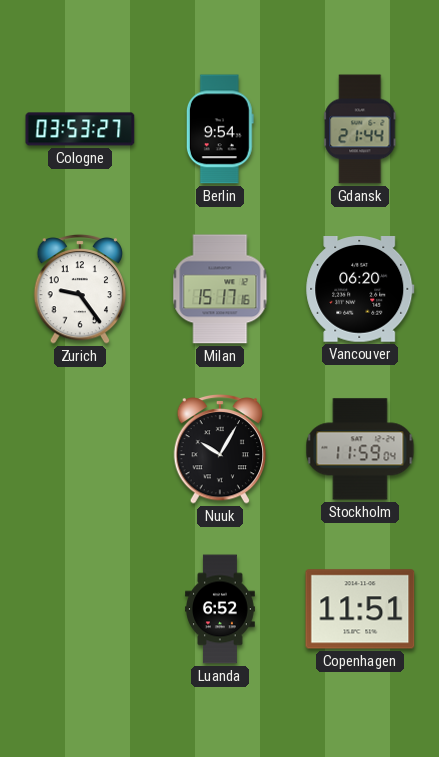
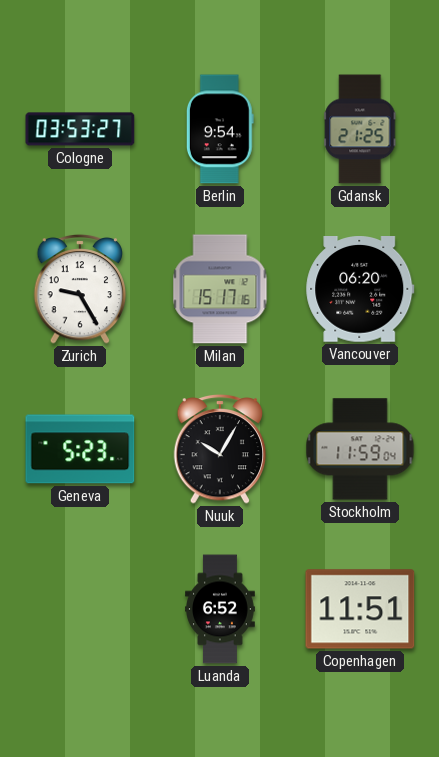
Gdansk: 21:44 -> 21:25
Zurich: 9:24 -> 9:25
Geneva: none -> 5:23
